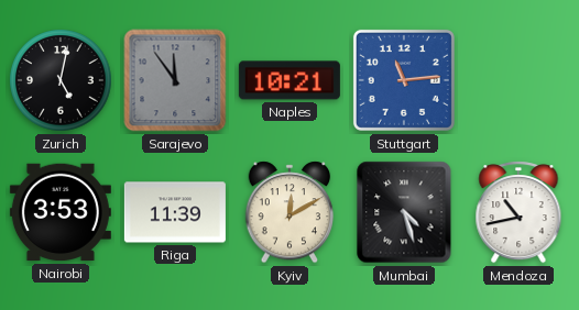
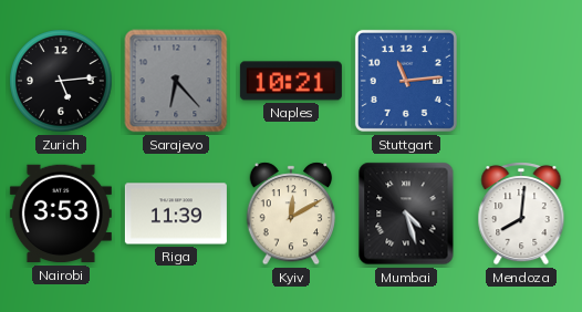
Zurich: 5:02 -> 5:14
Sarajevo: 11:54 -> 6:23
Mendoza: 10:43 -> 8:01
